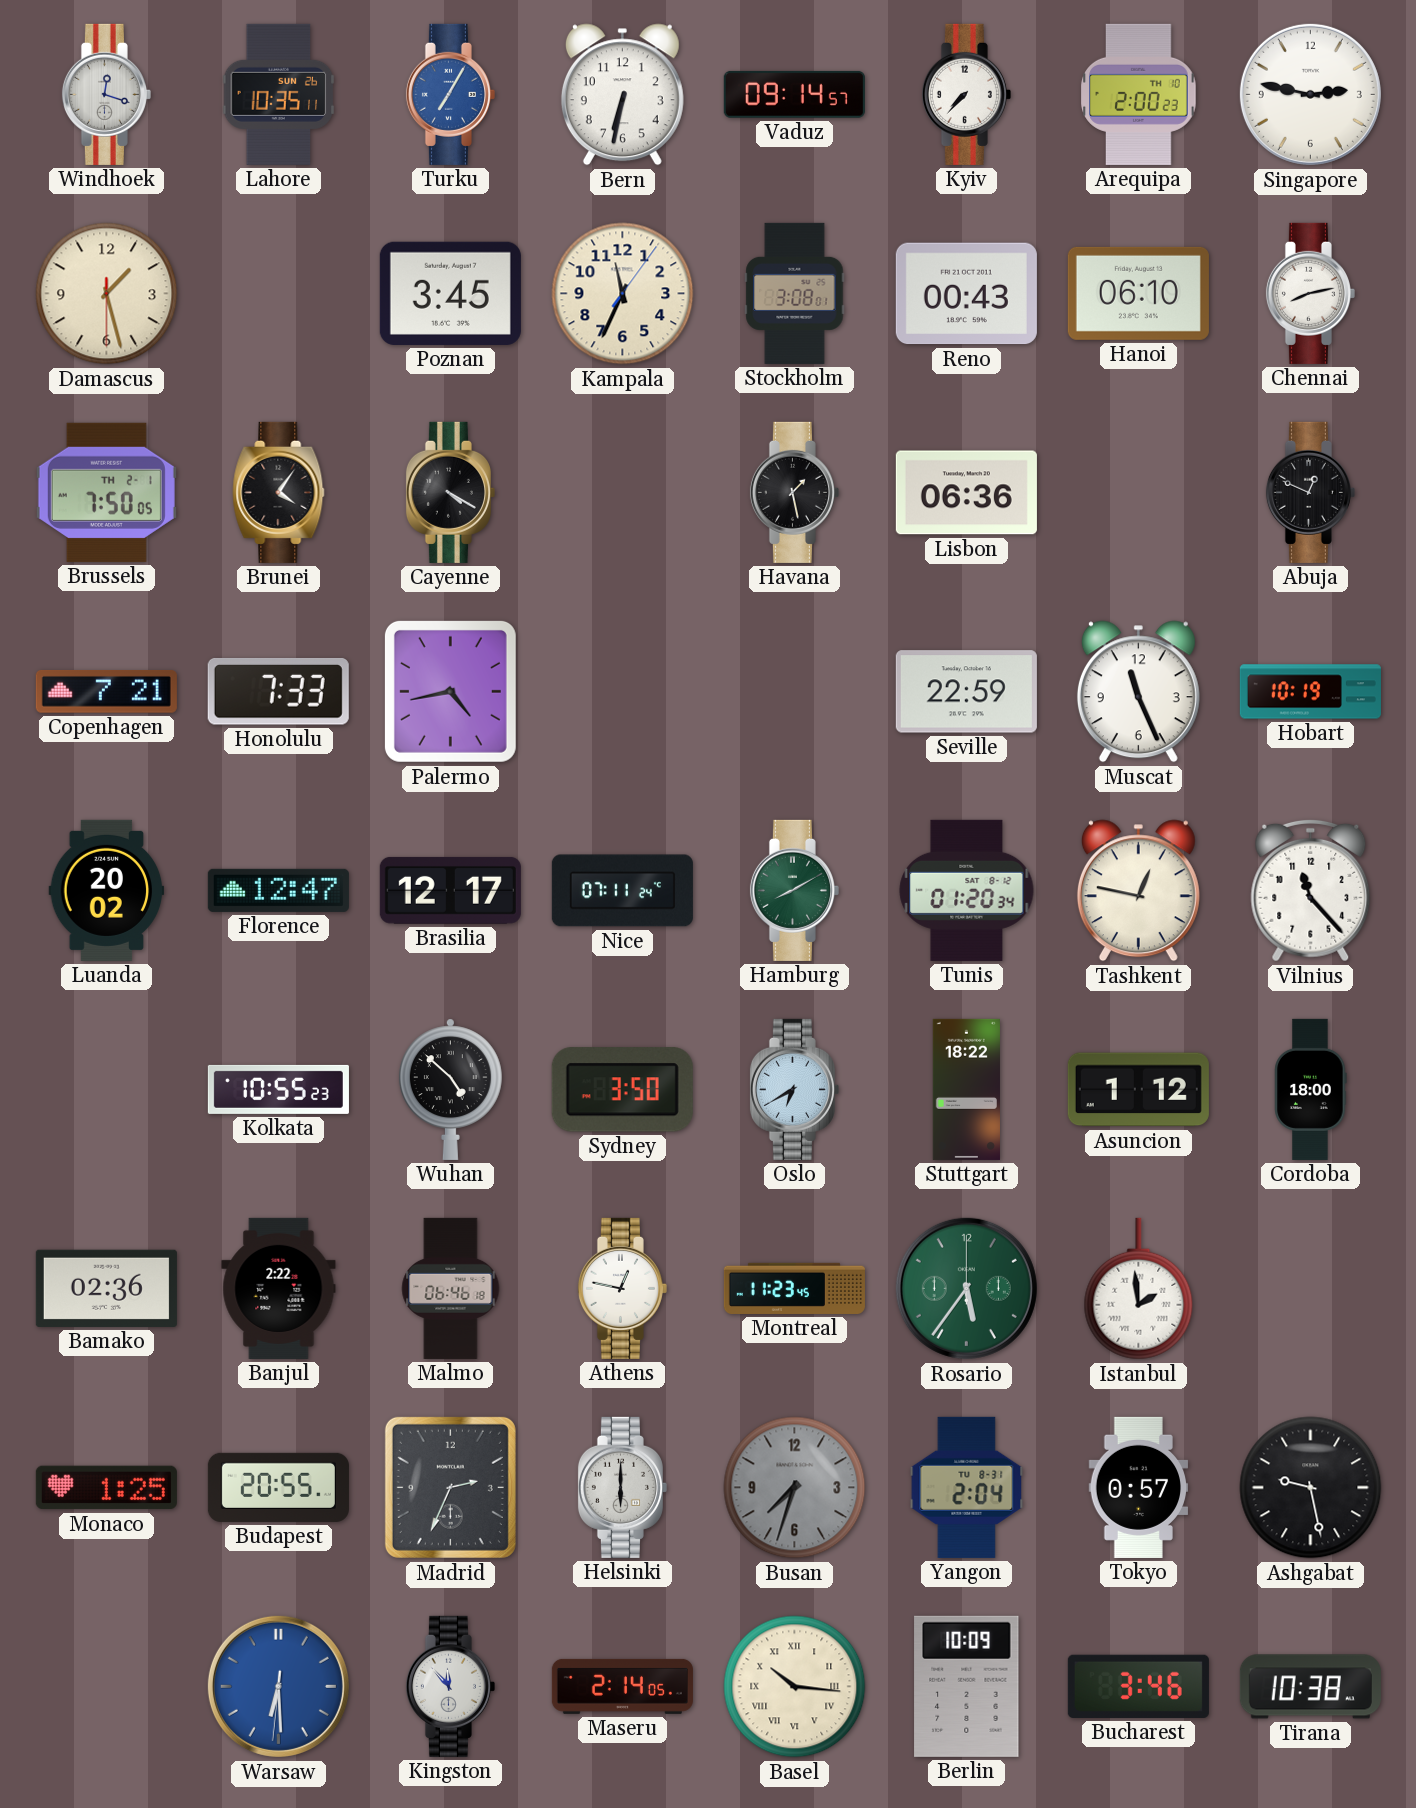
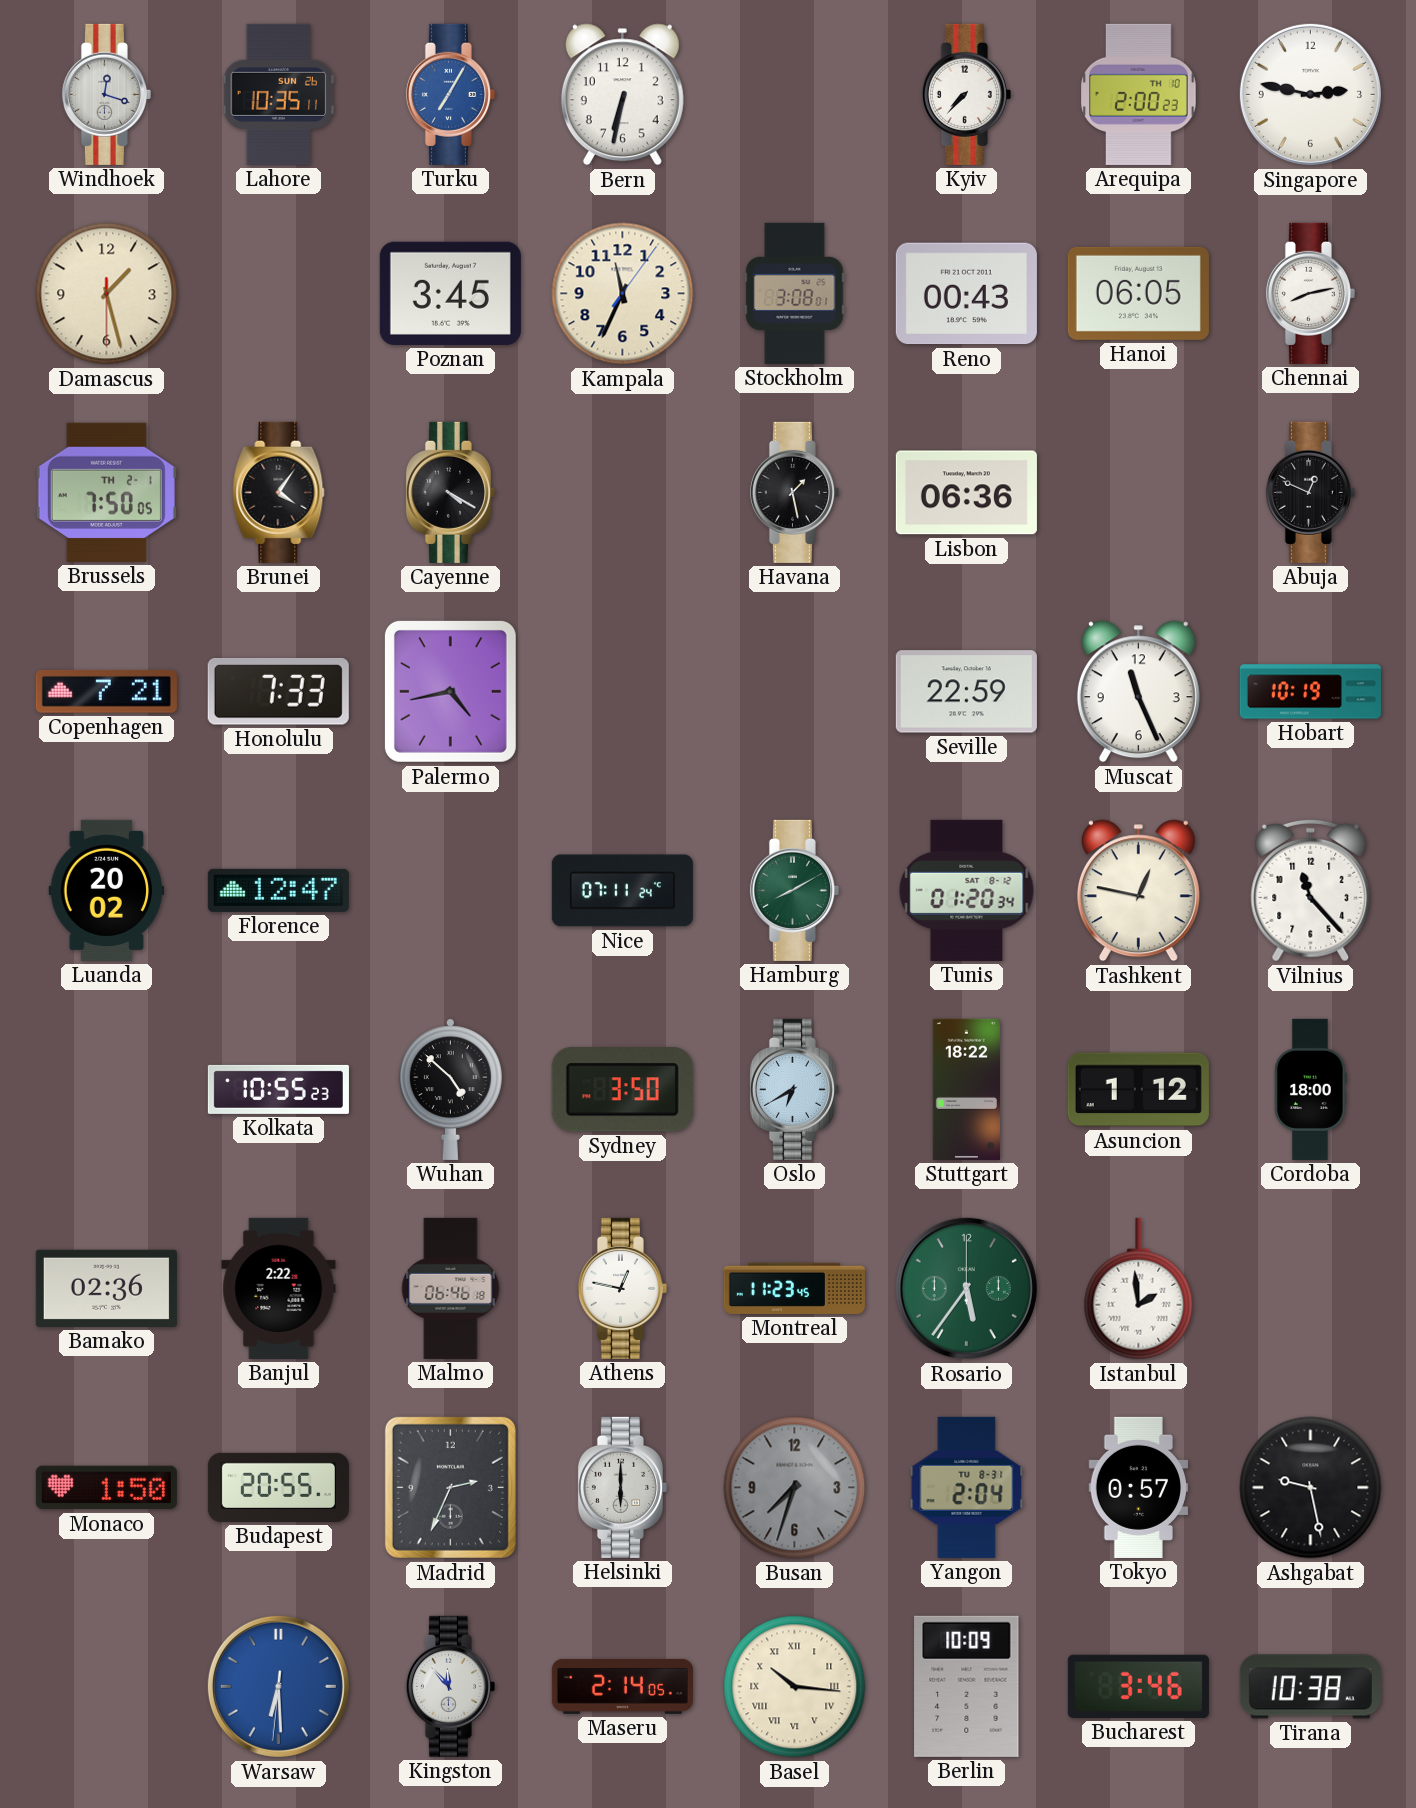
Vaduz: 09:14 -> none
Hanoi: 06:10 -> 06:05
Brasilia: 12:17 -> none
Monaco: 1:25 -> 1:50
